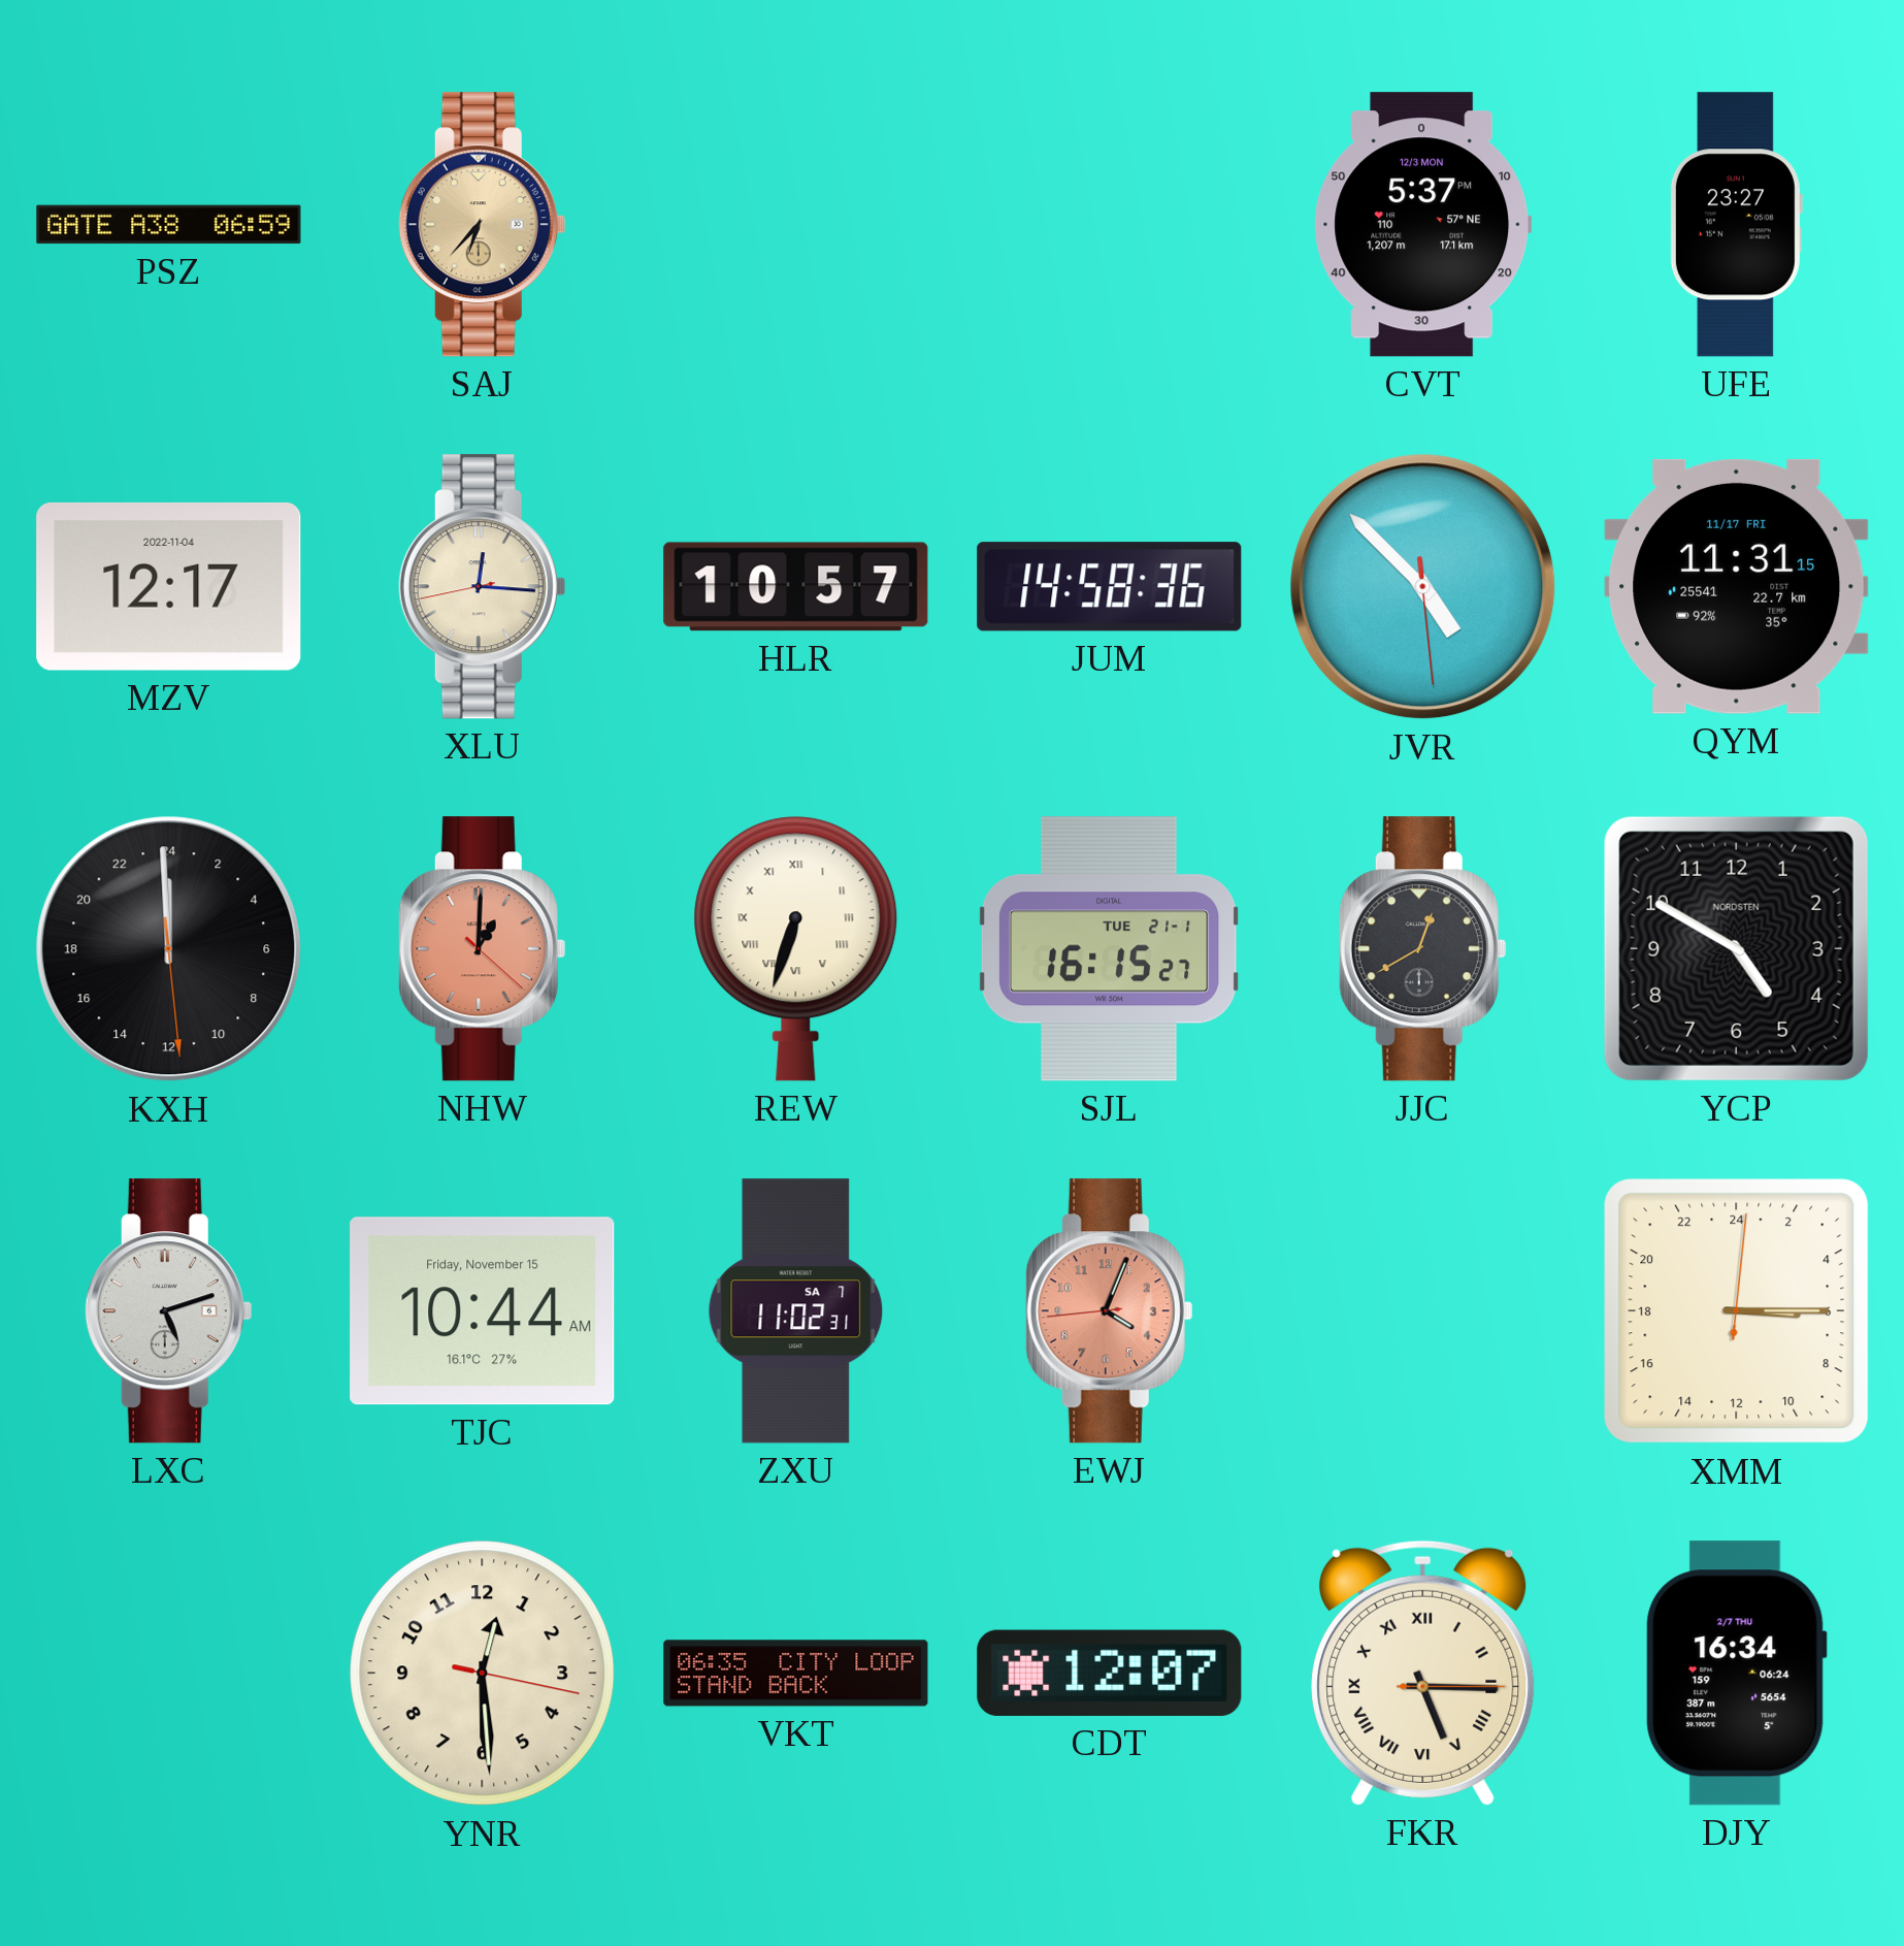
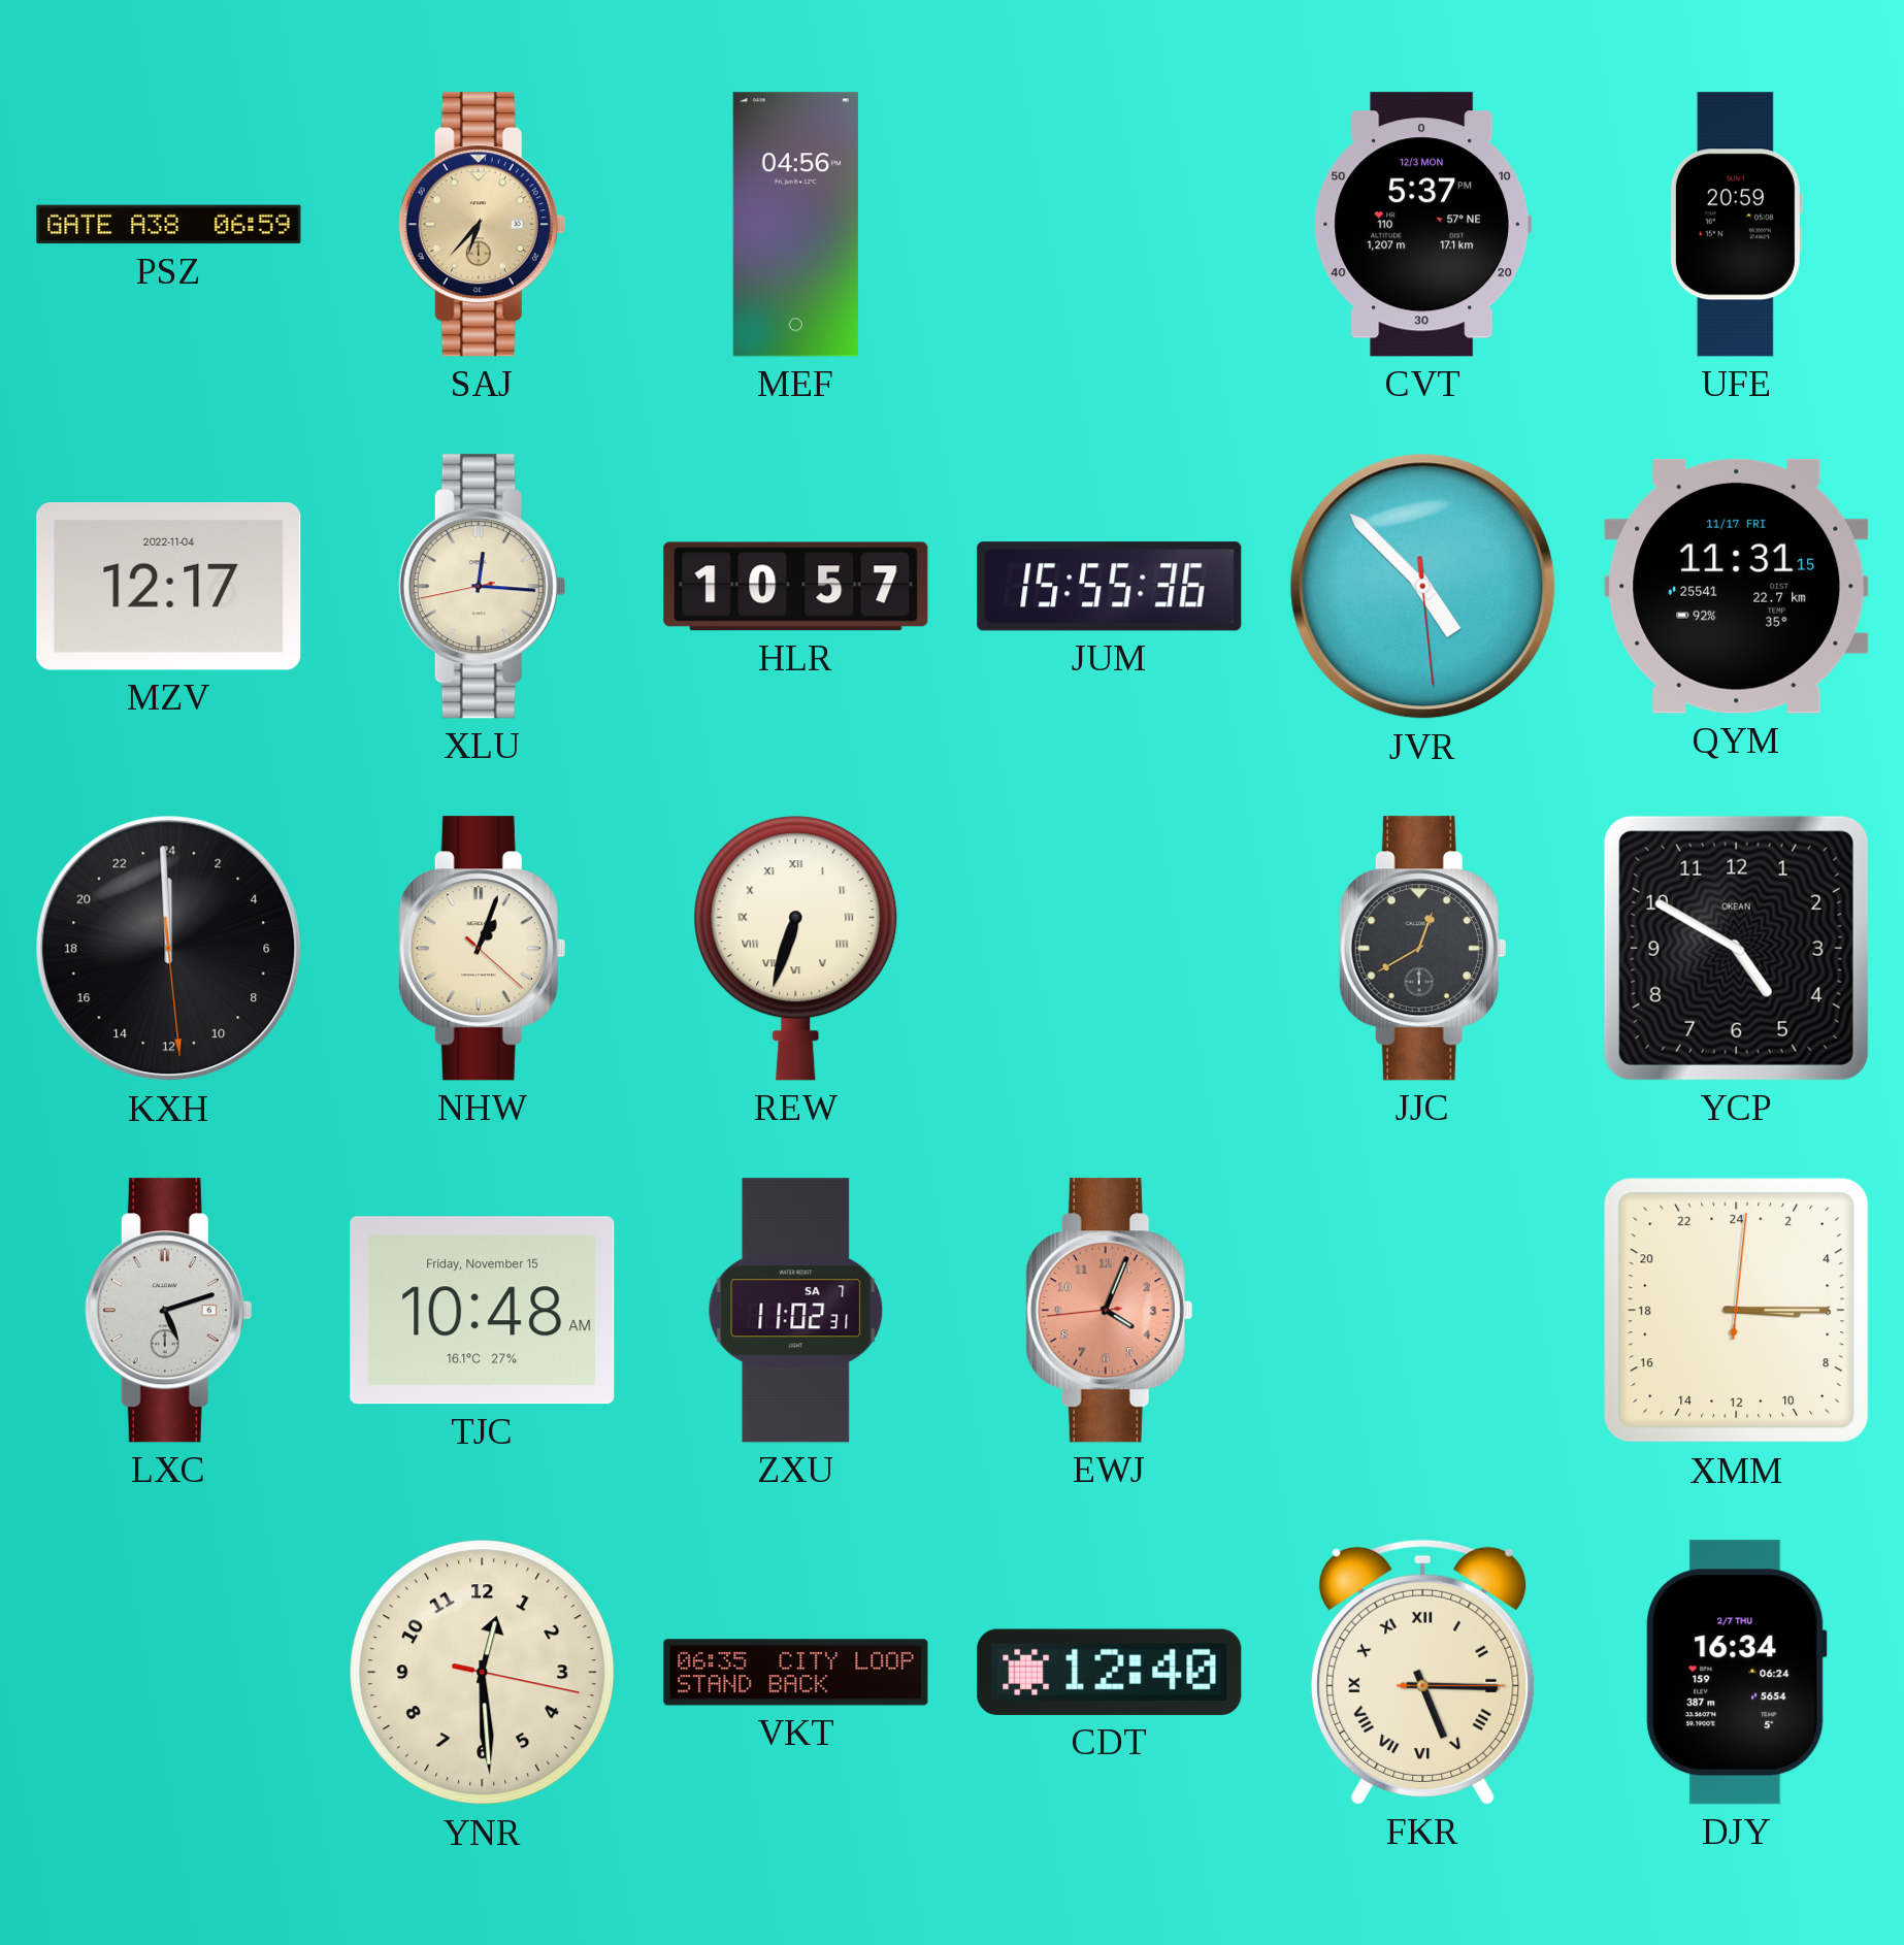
MEF: none -> 04:56
UFE: 23:27 -> 20:59
JUM: 14:58 -> 15:55
NHW: 1:00 -> 1:03
NHW dial: salmon -> cream
SJL: 16:15 -> none
YCP brand: NORDSTEN -> OKEAN
TJC: 10:44 -> 10:48
CDT: 12:07 -> 12:40
